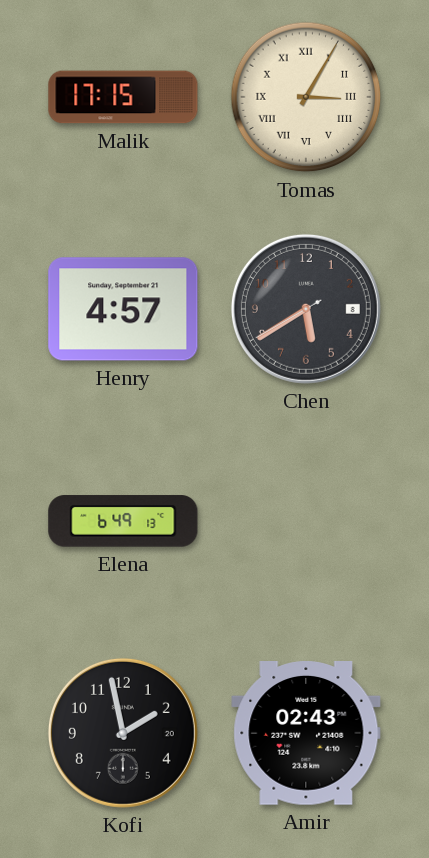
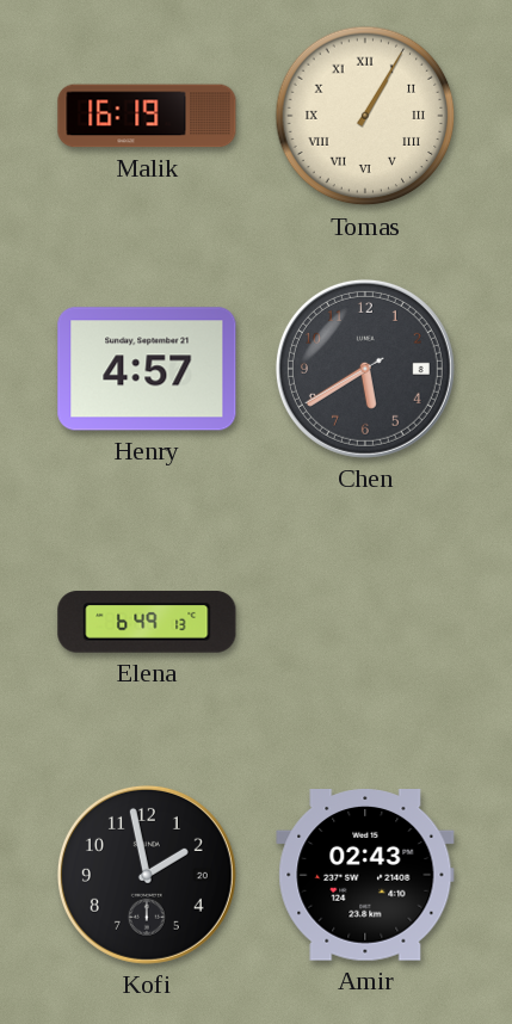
Malik: 17:15 -> 16:19
Tomas: 3:05 -> 1:05
